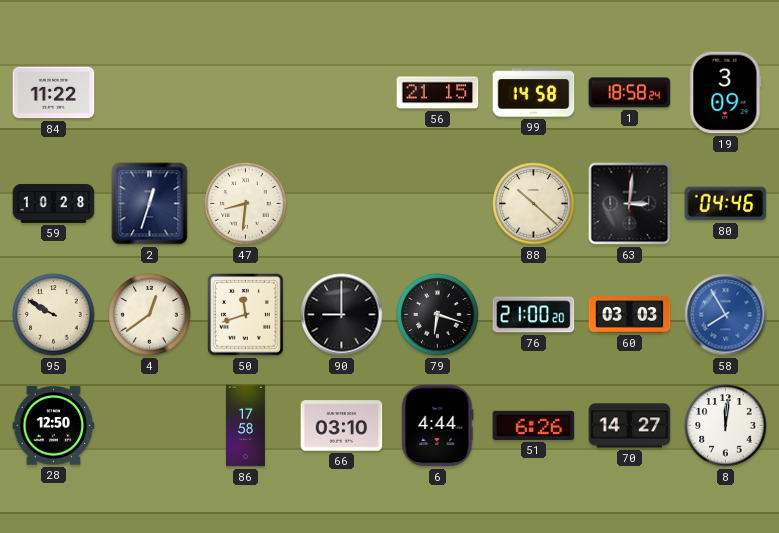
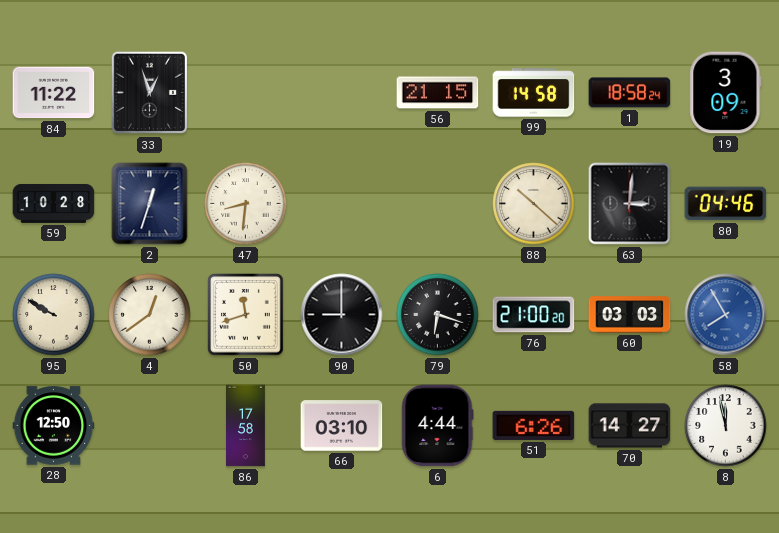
33: none -> 12:57
8: 12:01 -> 11:58
